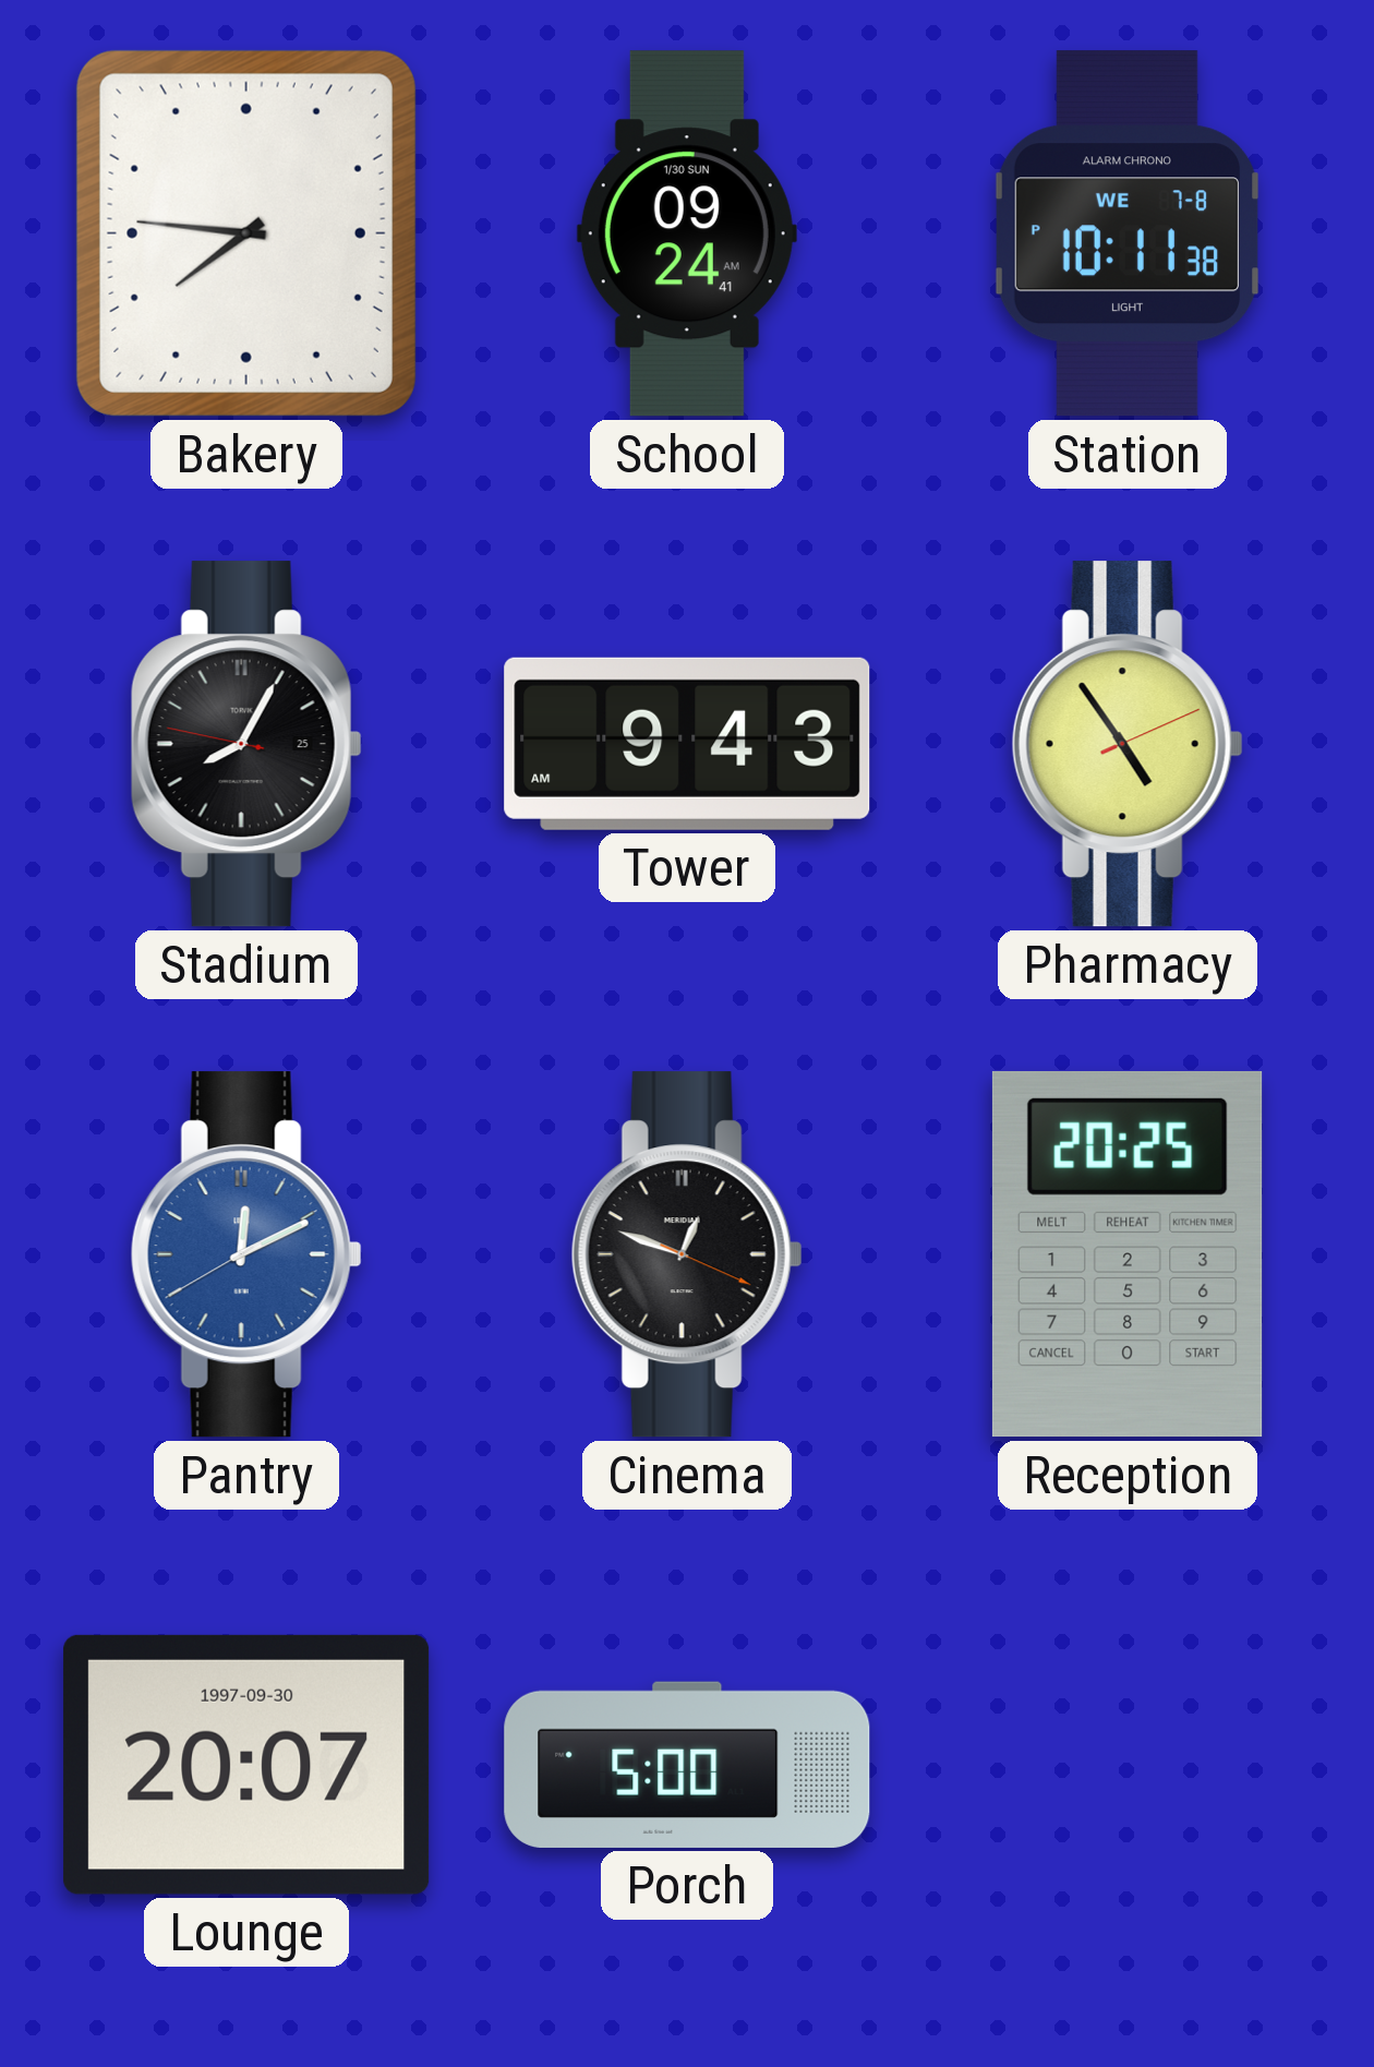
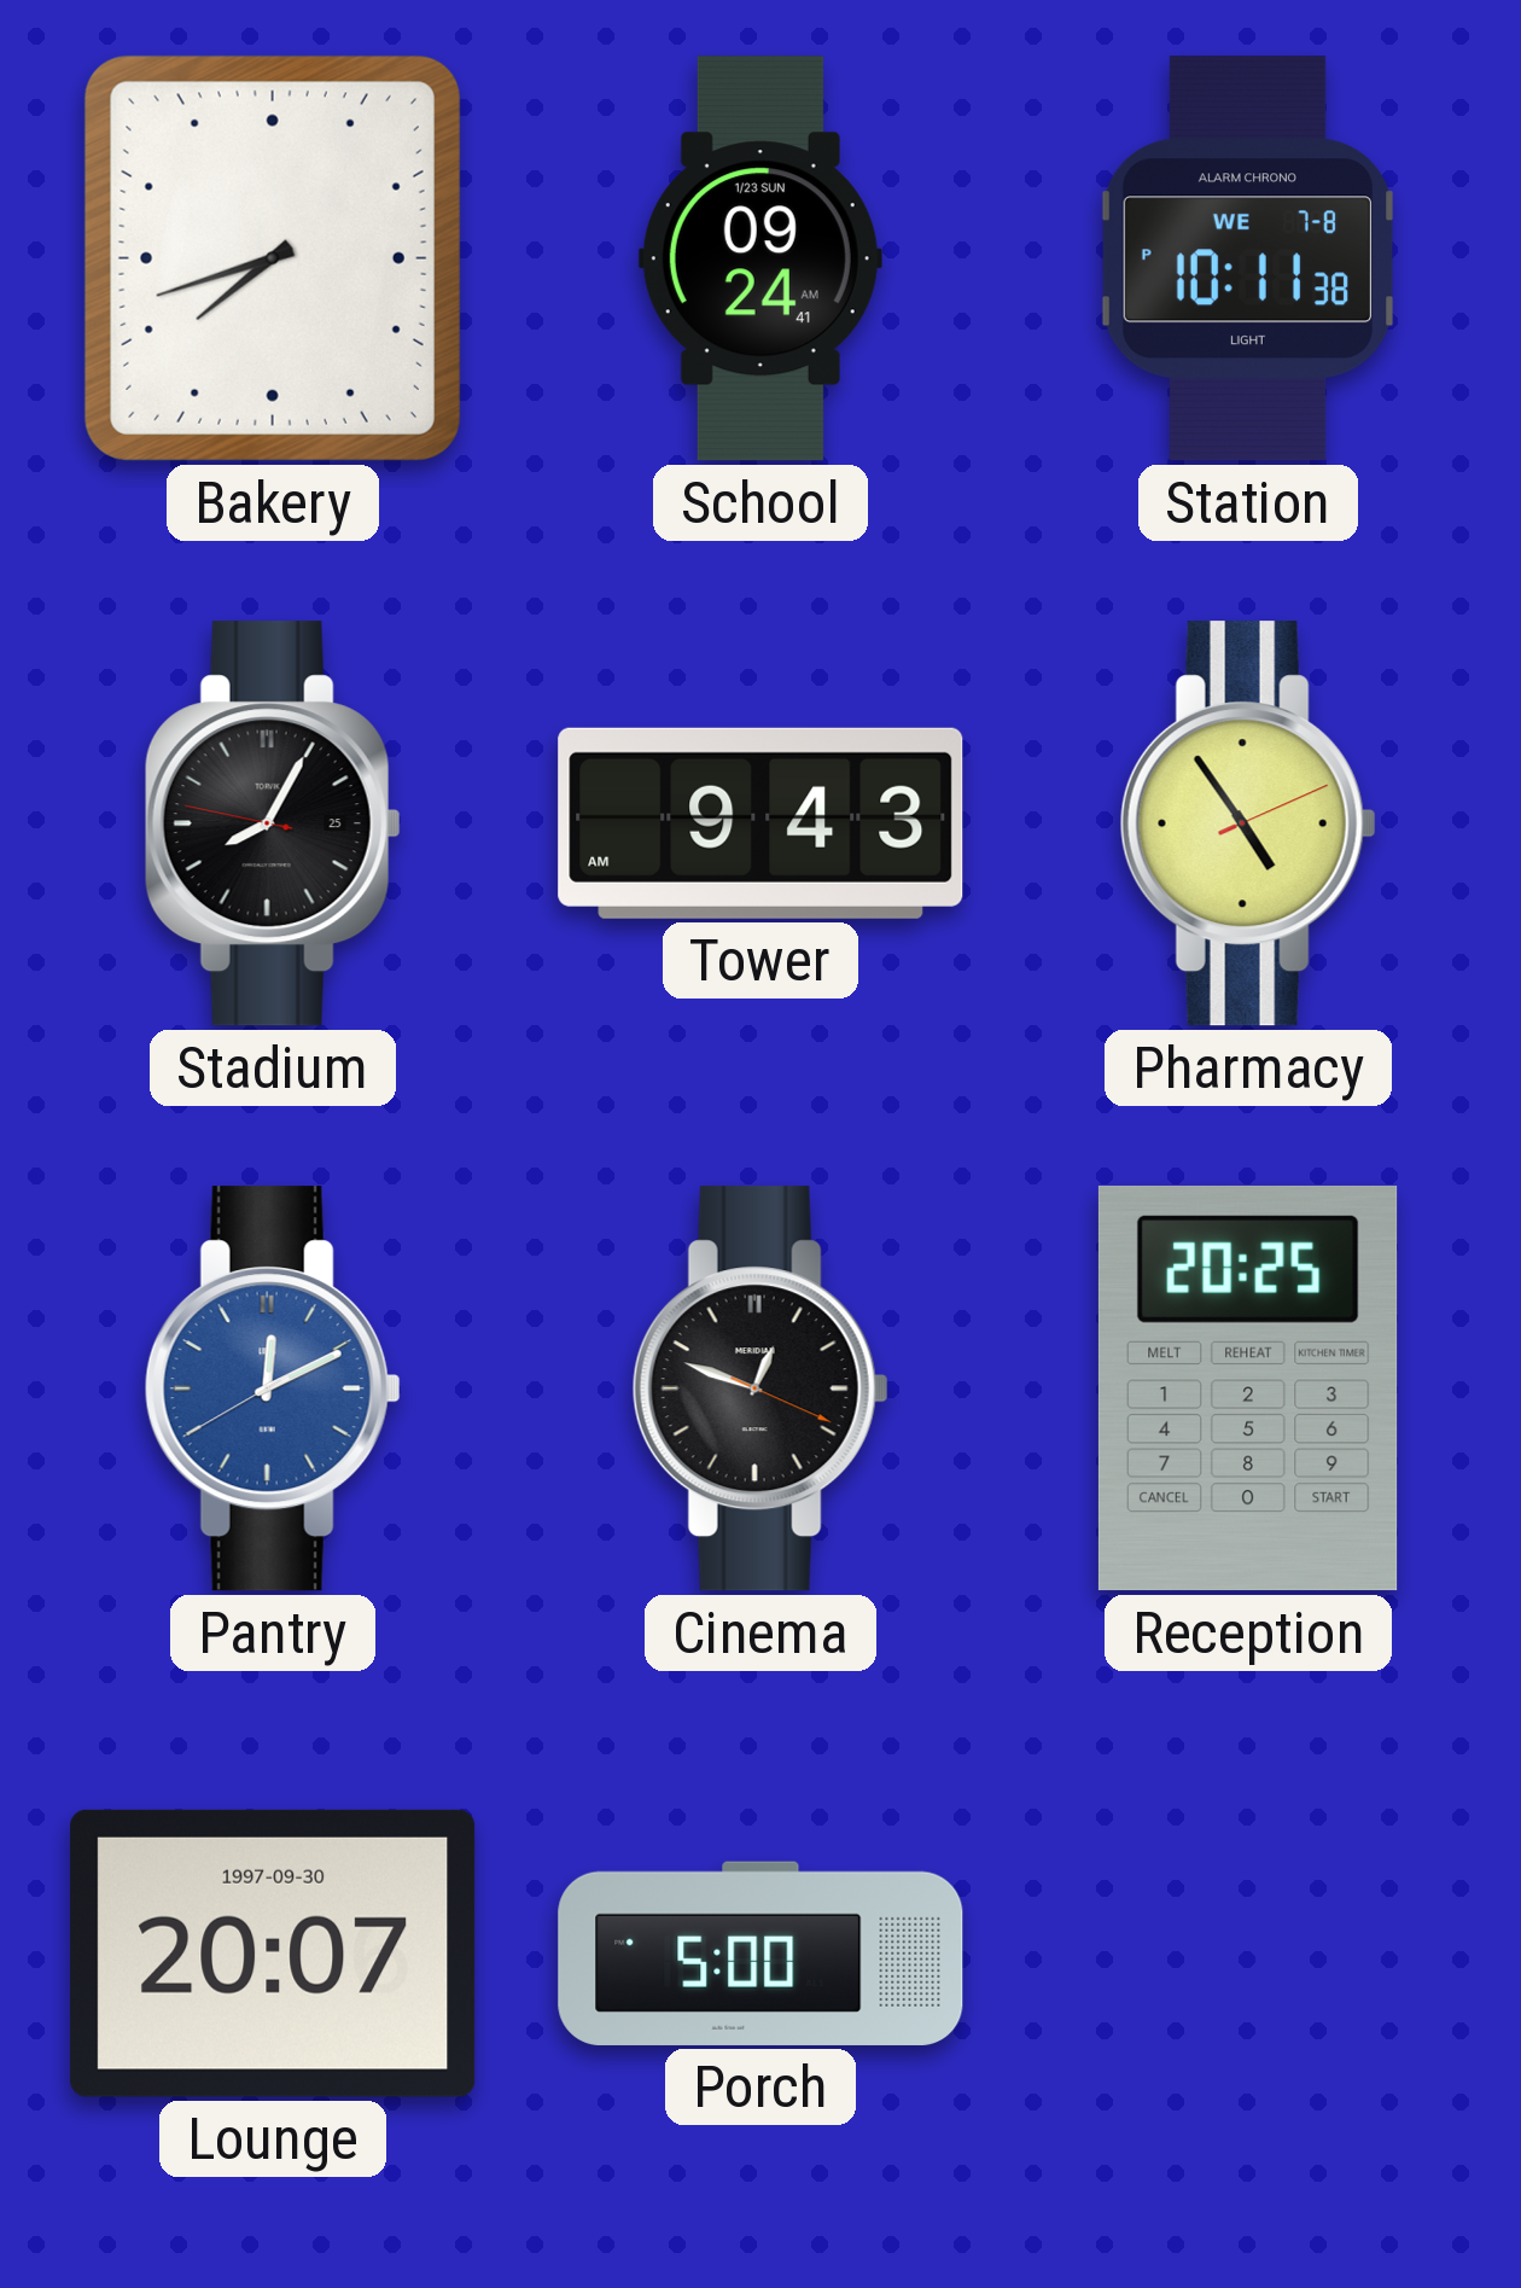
Bakery: 7:46 -> 7:42
School date: 1/30 SUN -> 1/23 SUN
